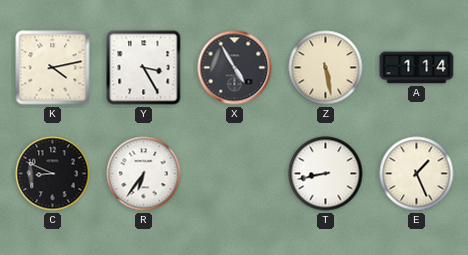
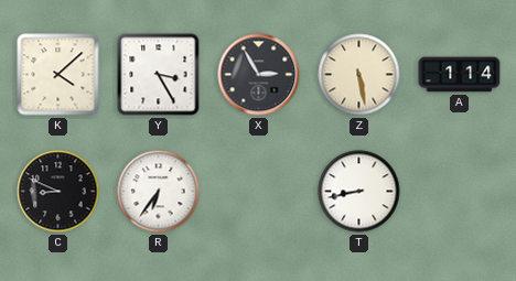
K: 4:13 -> 4:08
X: 4:55 -> 2:55
E: 1:26 -> none
